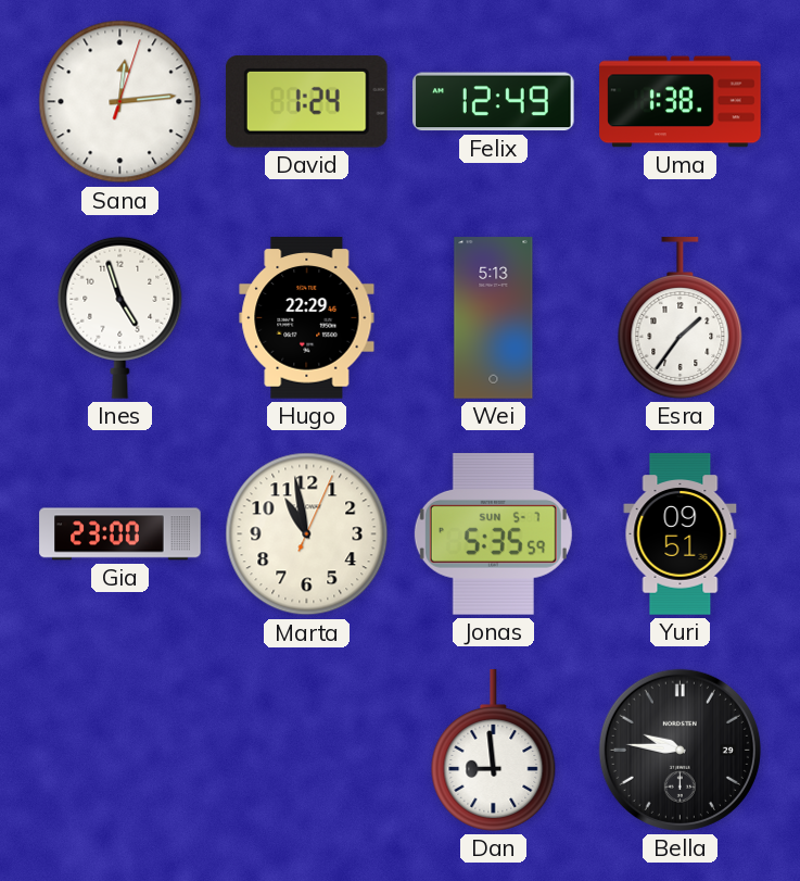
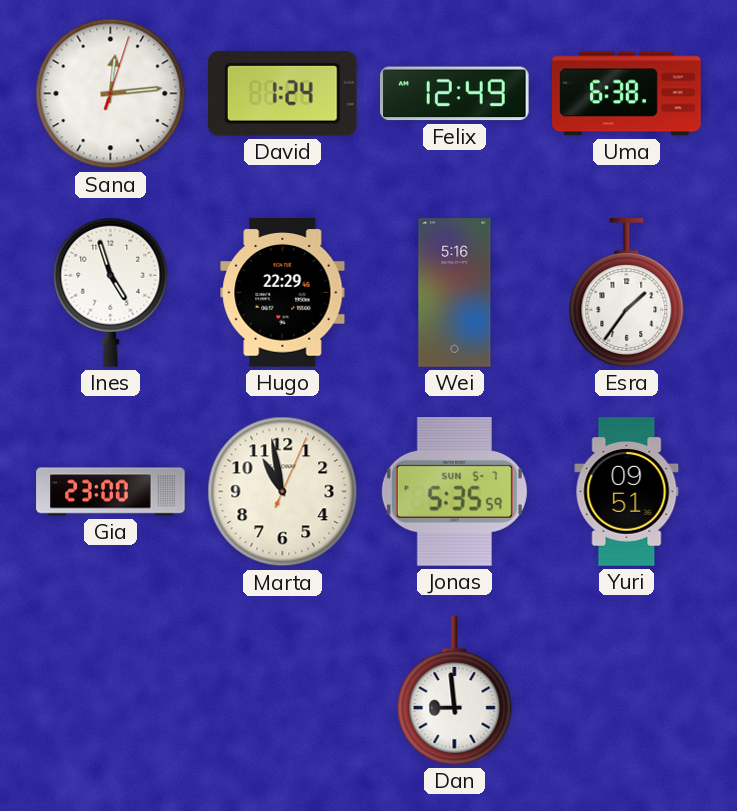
Uma: 1:38 -> 6:38
Wei: 5:13 -> 5:16
Bella: 9:46 -> none
